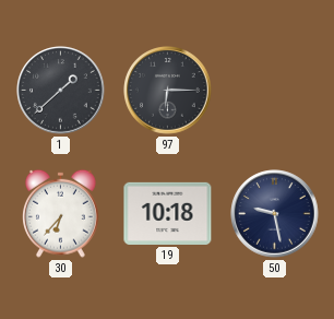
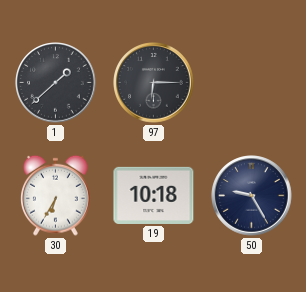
30: 6:37 -> 6:35
50: 9:28 -> 9:25
